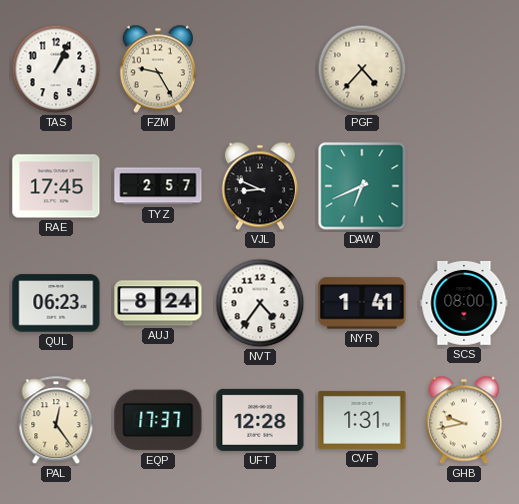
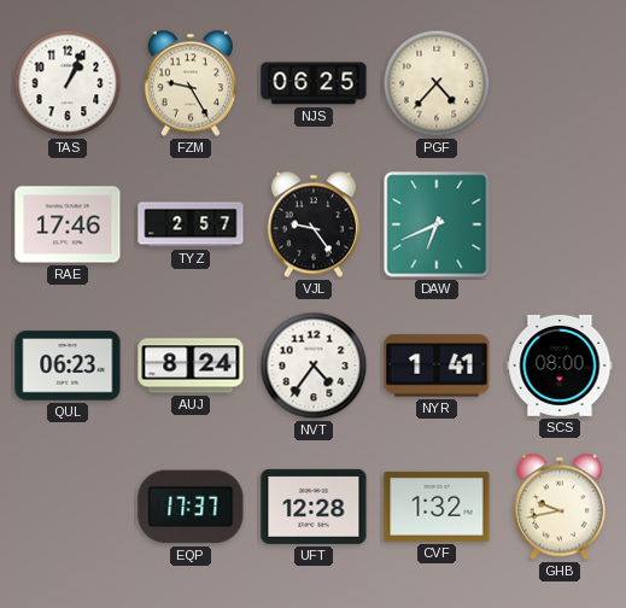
NJS: none -> 06:25
RAE: 17:45 -> 17:46
VJL: 8:49 -> 9:24
PAL: 12:24 -> none
CVF: 1:31 -> 1:32
